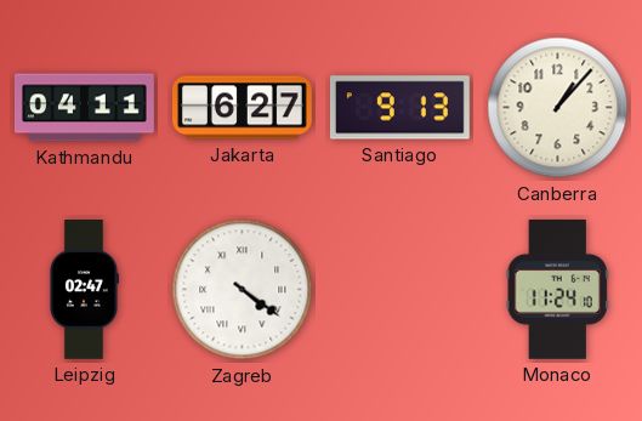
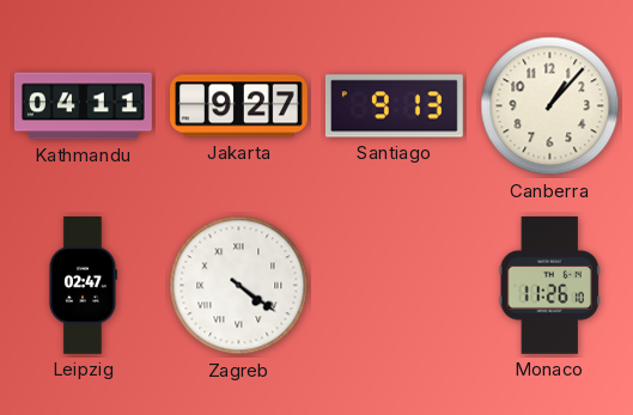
Jakarta: 6:27 -> 9:27
Monaco: 11:24 -> 11:26
